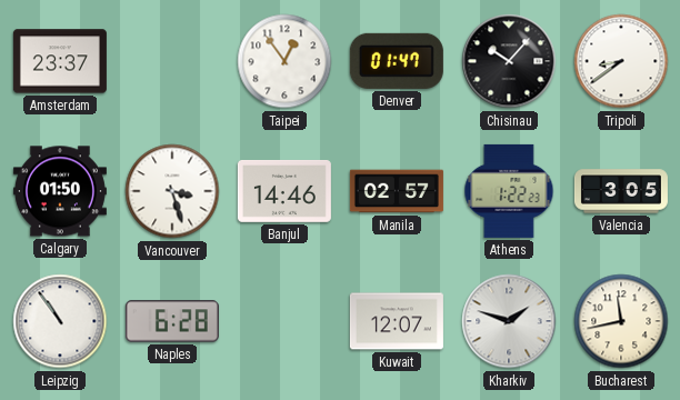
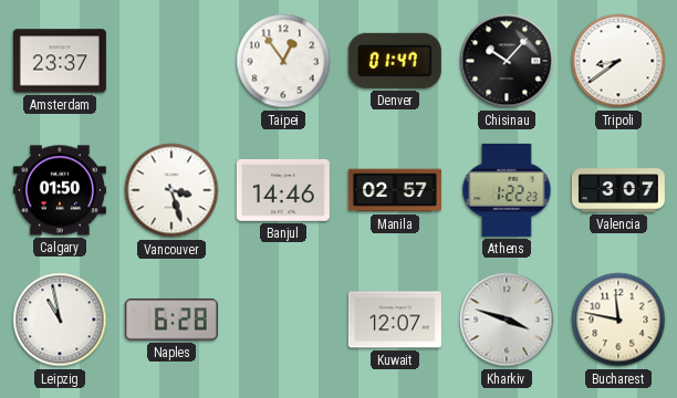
Valencia: 3:05 -> 3:07
Leipzig: 10:54 -> 10:58
Kharkiv: 1:48 -> 3:48
Bucharest: 11:43 -> 11:47
